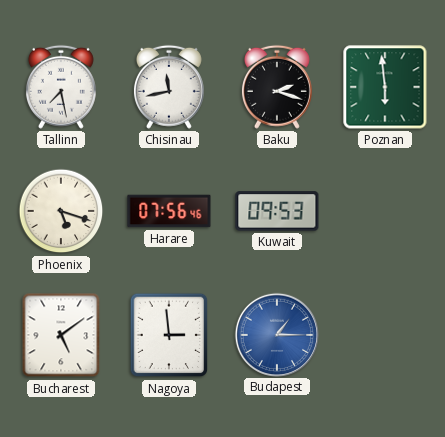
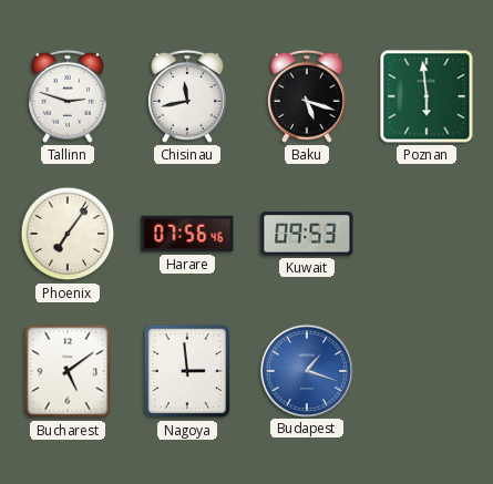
Tallinn: 7:28 -> 2:48
Baku: 2:18 -> 5:18
Phoenix: 5:18 -> 7:06
Budapest: 1:15 -> 1:18
